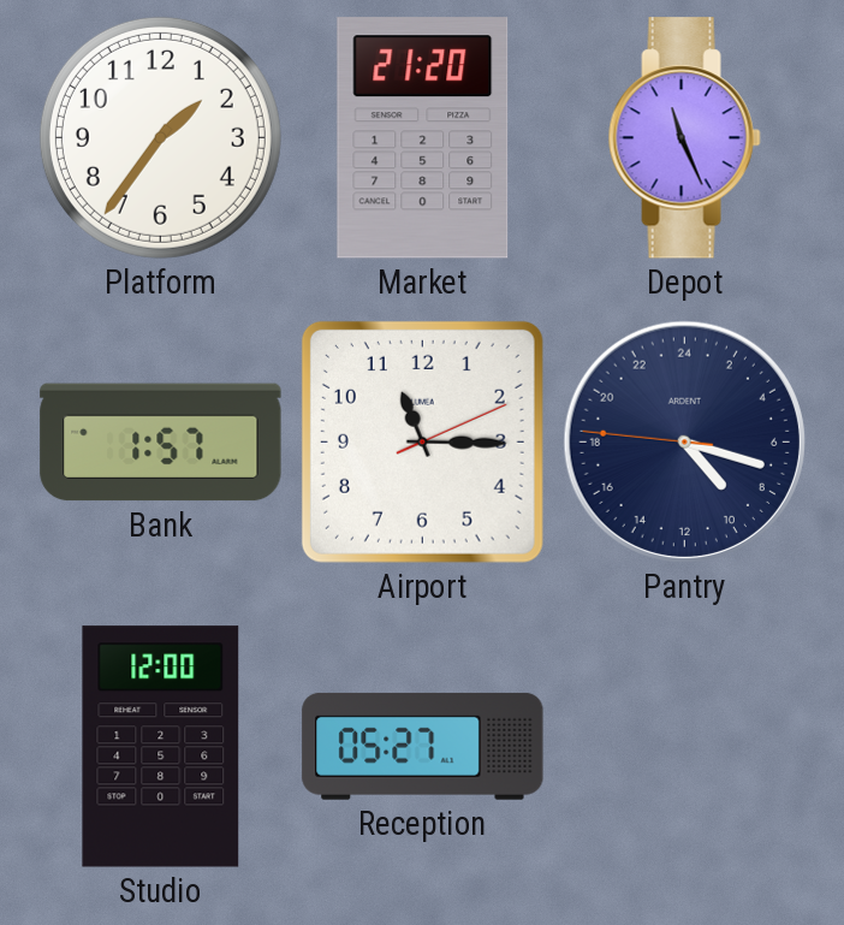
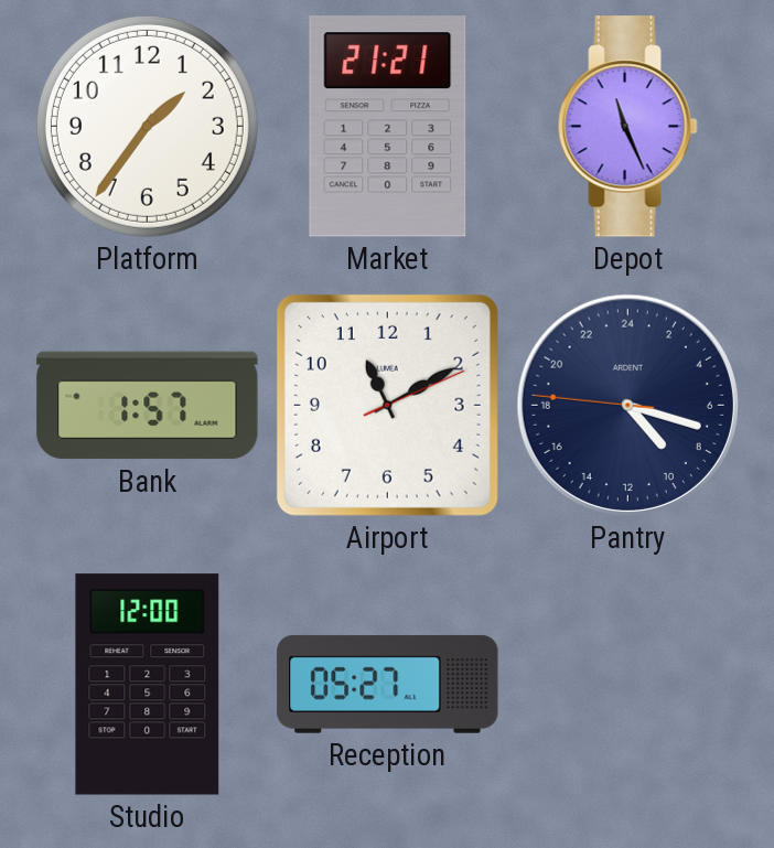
Market: 21:20 -> 21:21
Airport: 11:15 -> 11:10
